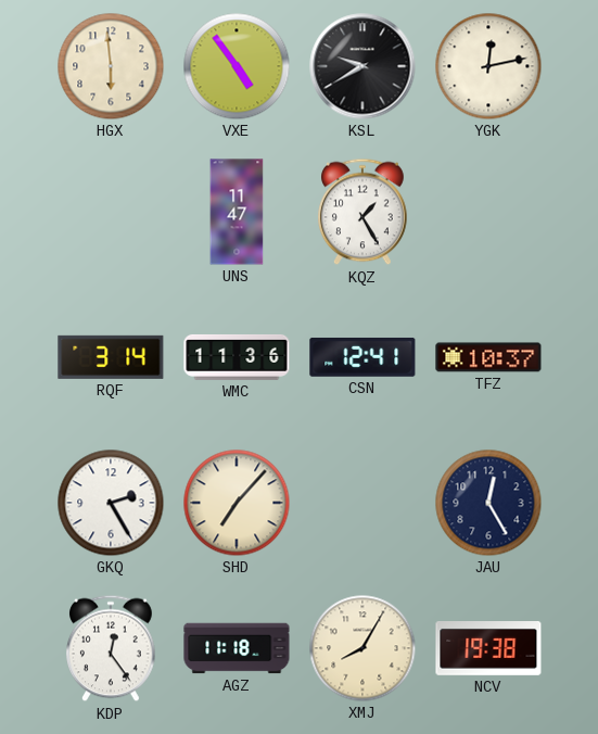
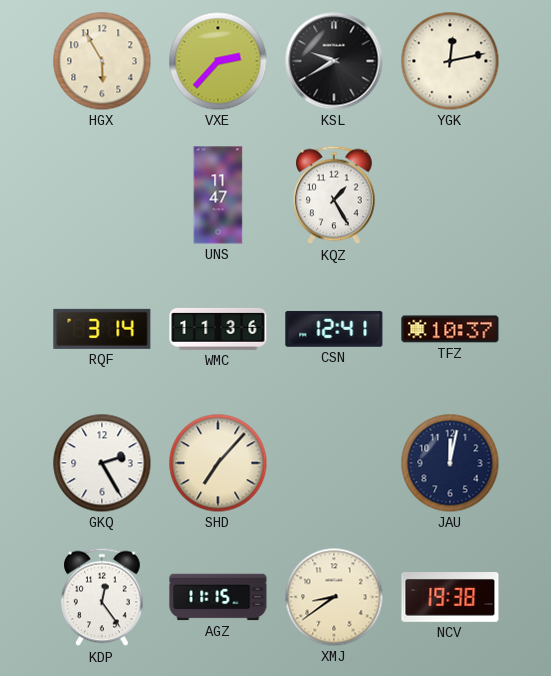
HGX: 5:59 -> 5:55
VXE: 4:54 -> 2:37
JAU: 12:25 -> 12:02
AGZ: 11:18 -> 11:15
XMJ: 8:05 -> 8:39
